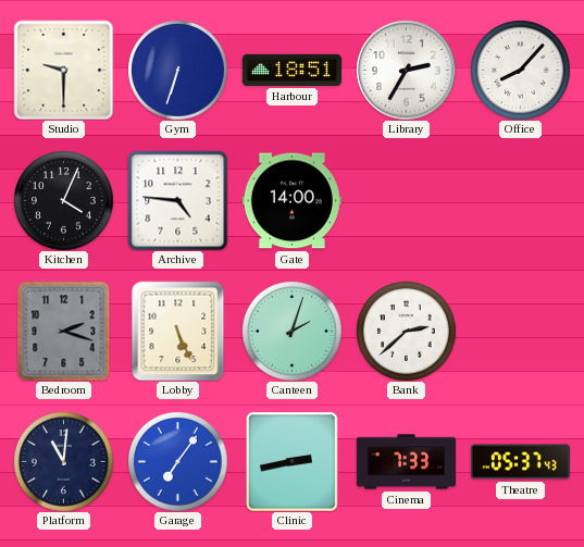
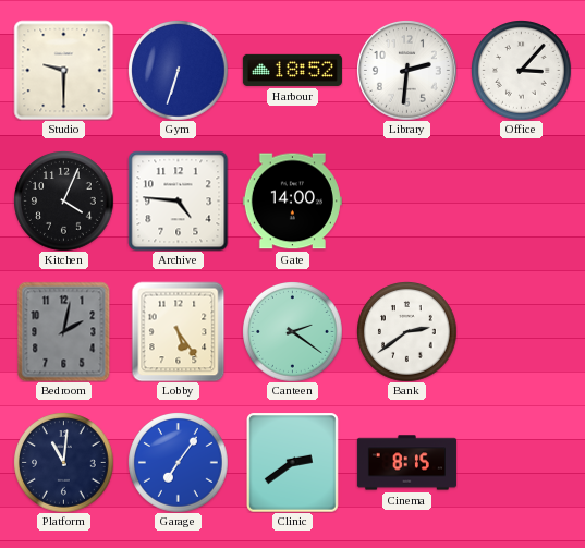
Harbour: 18:51 -> 18:52
Library: 2:35 -> 2:31
Office: 8:07 -> 3:07
Bedroom: 2:18 -> 2:02
Lobby: 5:26 -> 5:24
Canteen: 2:03 -> 2:21
Bank: 2:38 -> 2:39
Clinic: 2:43 -> 2:39
Cinema: 7:33 -> 8:15
Theatre: 05:37 -> none
